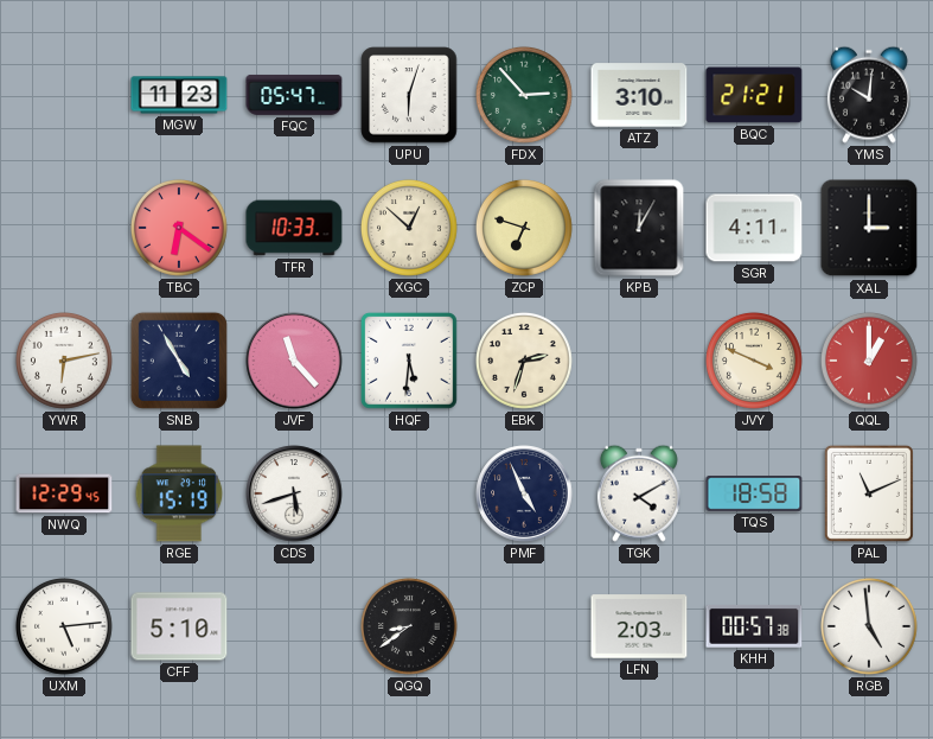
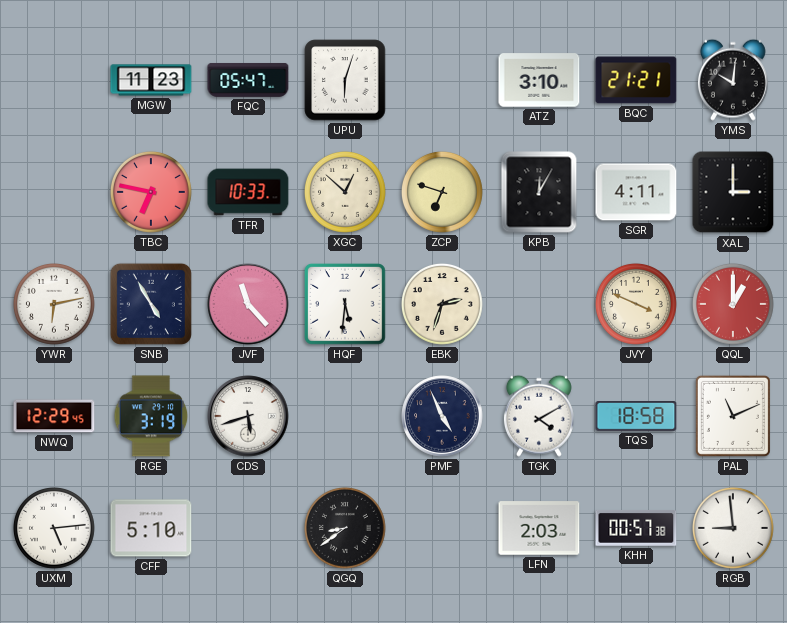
FDX: 2:53 -> none
TBC: 6:21 -> 6:47
RGE: 15:19 -> 3:19
RGB: 4:59 -> 8:59
